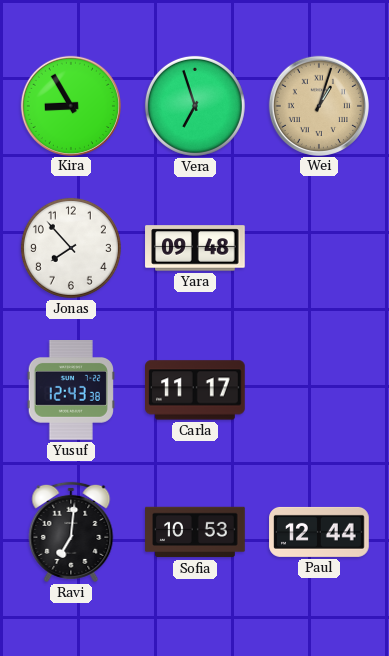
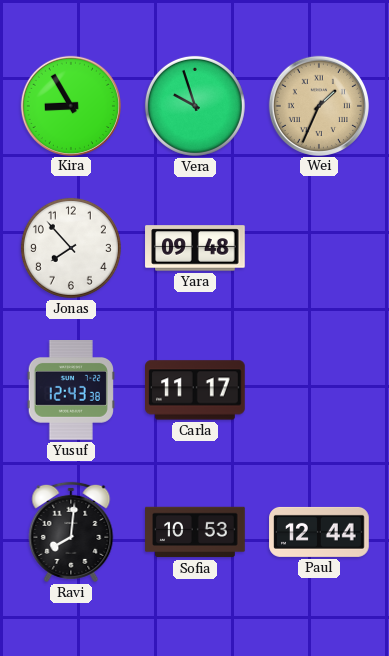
Vera: 6:57 -> 9:57
Wei: 1:03 -> 1:34
Ravi: 7:01 -> 8:01
